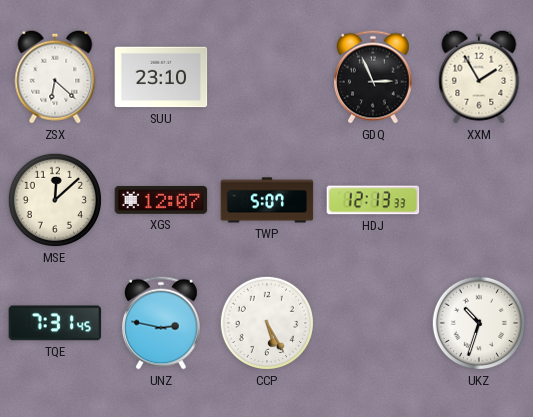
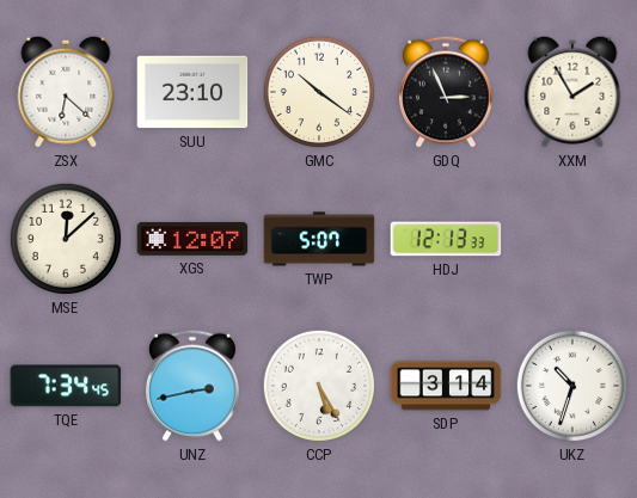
GMC: none -> 10:21
TQE: 7:31 -> 7:34
UNZ: 2:47 -> 2:43
SDP: none -> 3:14
